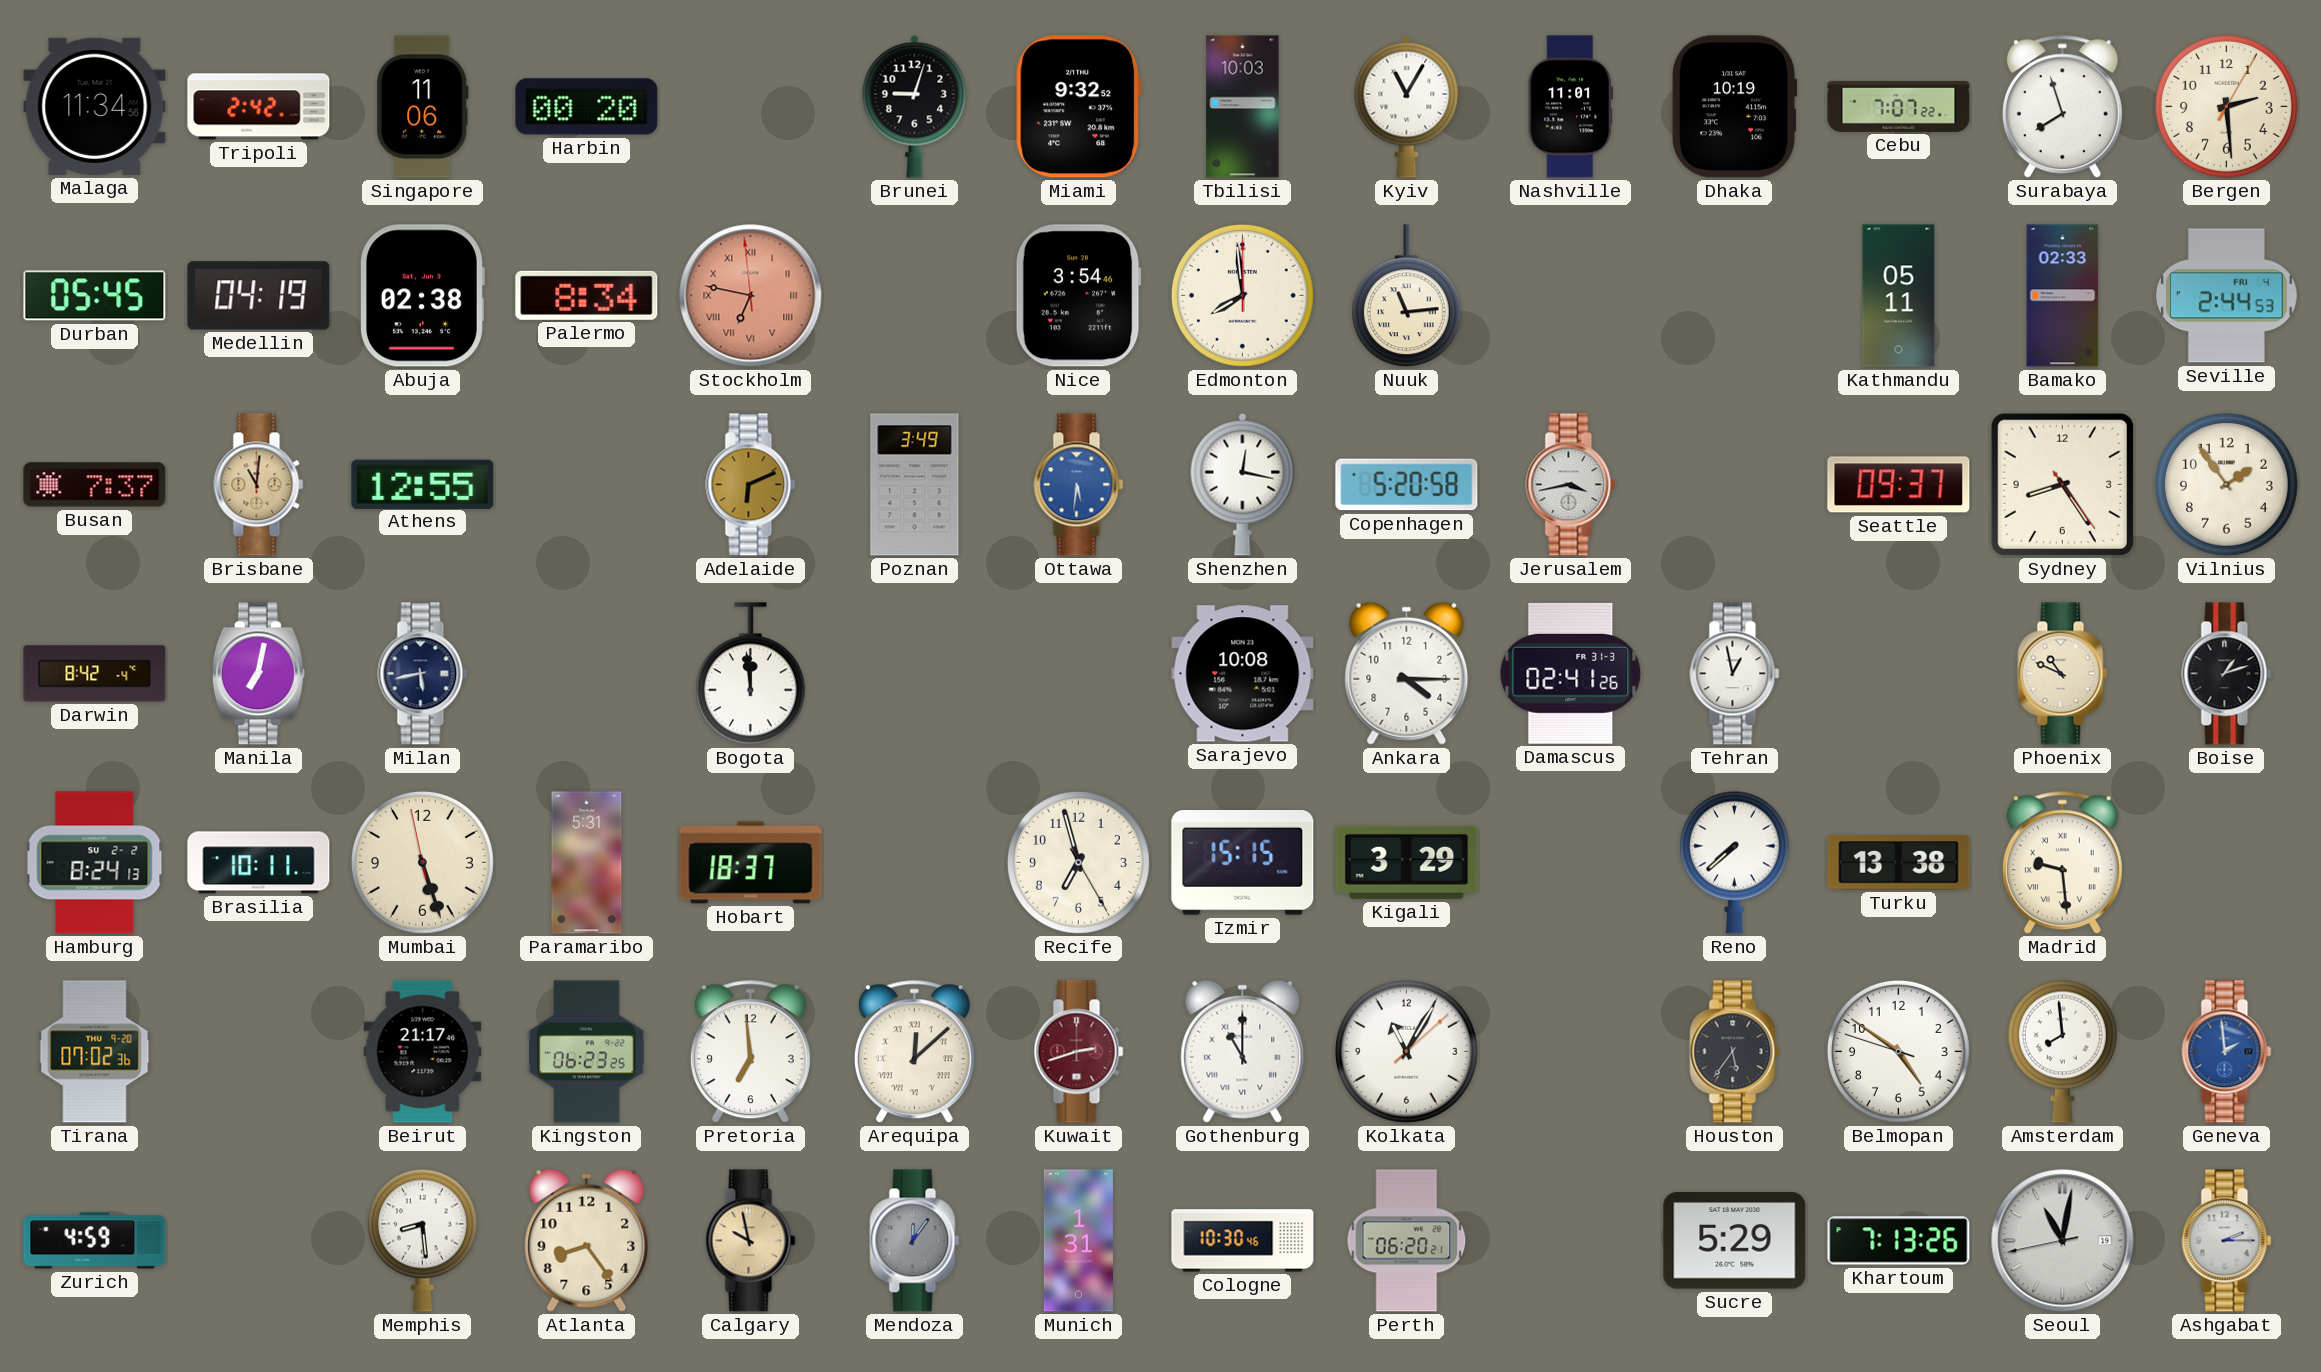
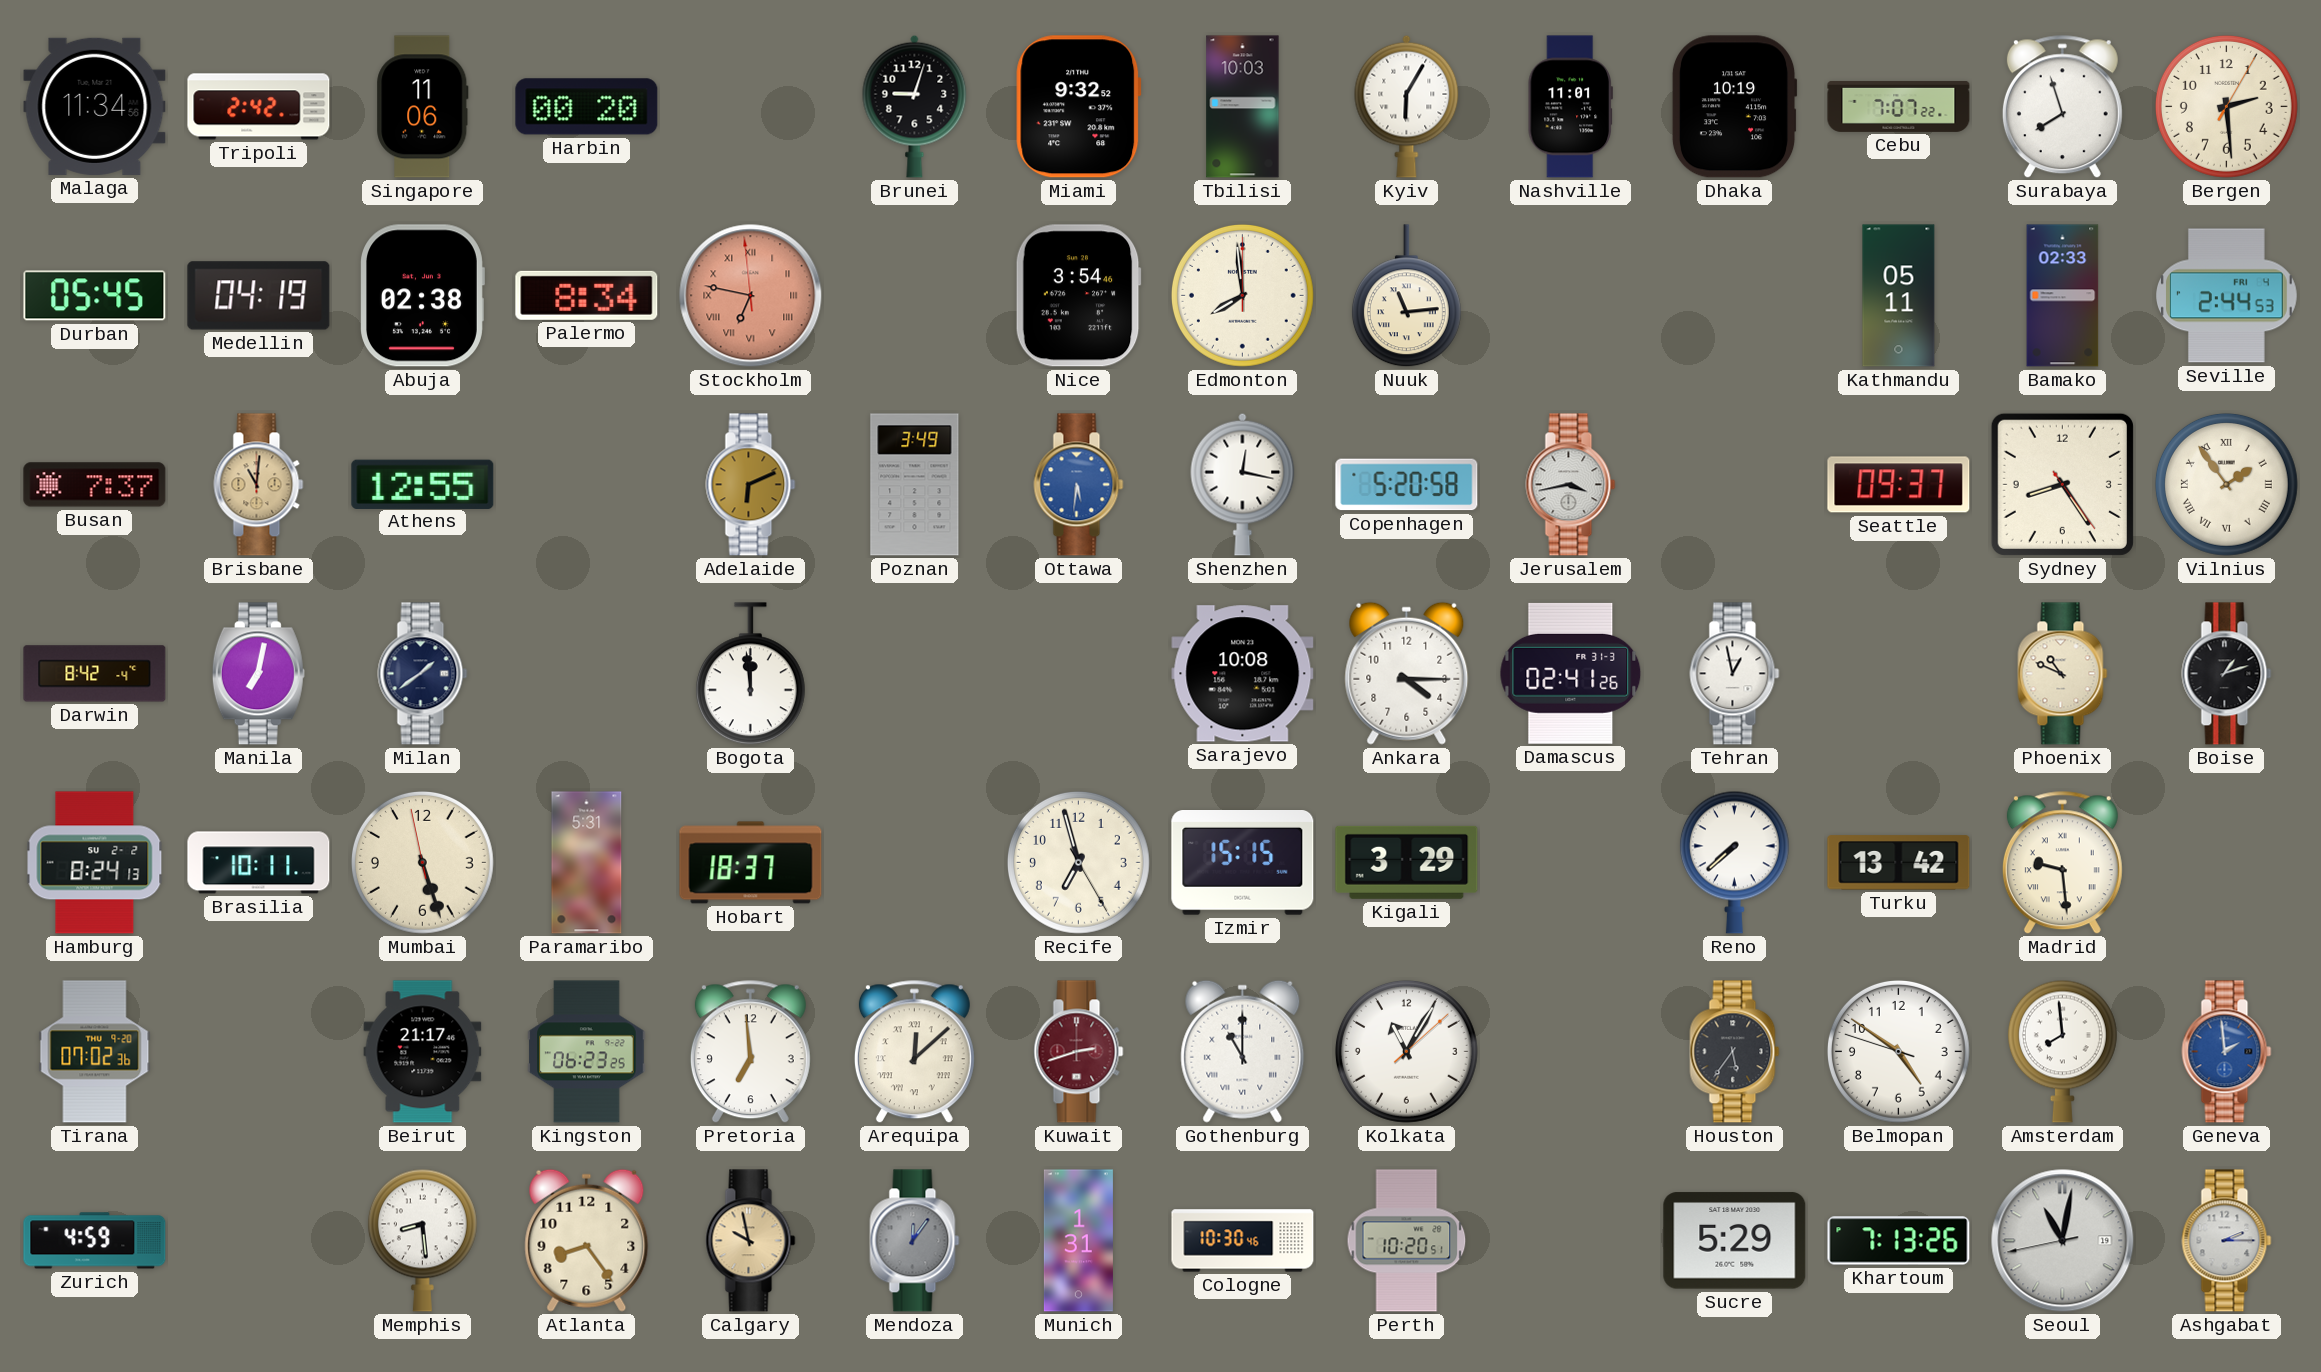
Kyiv: 11:05 -> 6:05
Vilnius numerals: Arabic -> Roman
Milan: 5:43 -> 1:39
Turku: 13:38 -> 13:42
Perth: 06:20 -> 10:20
